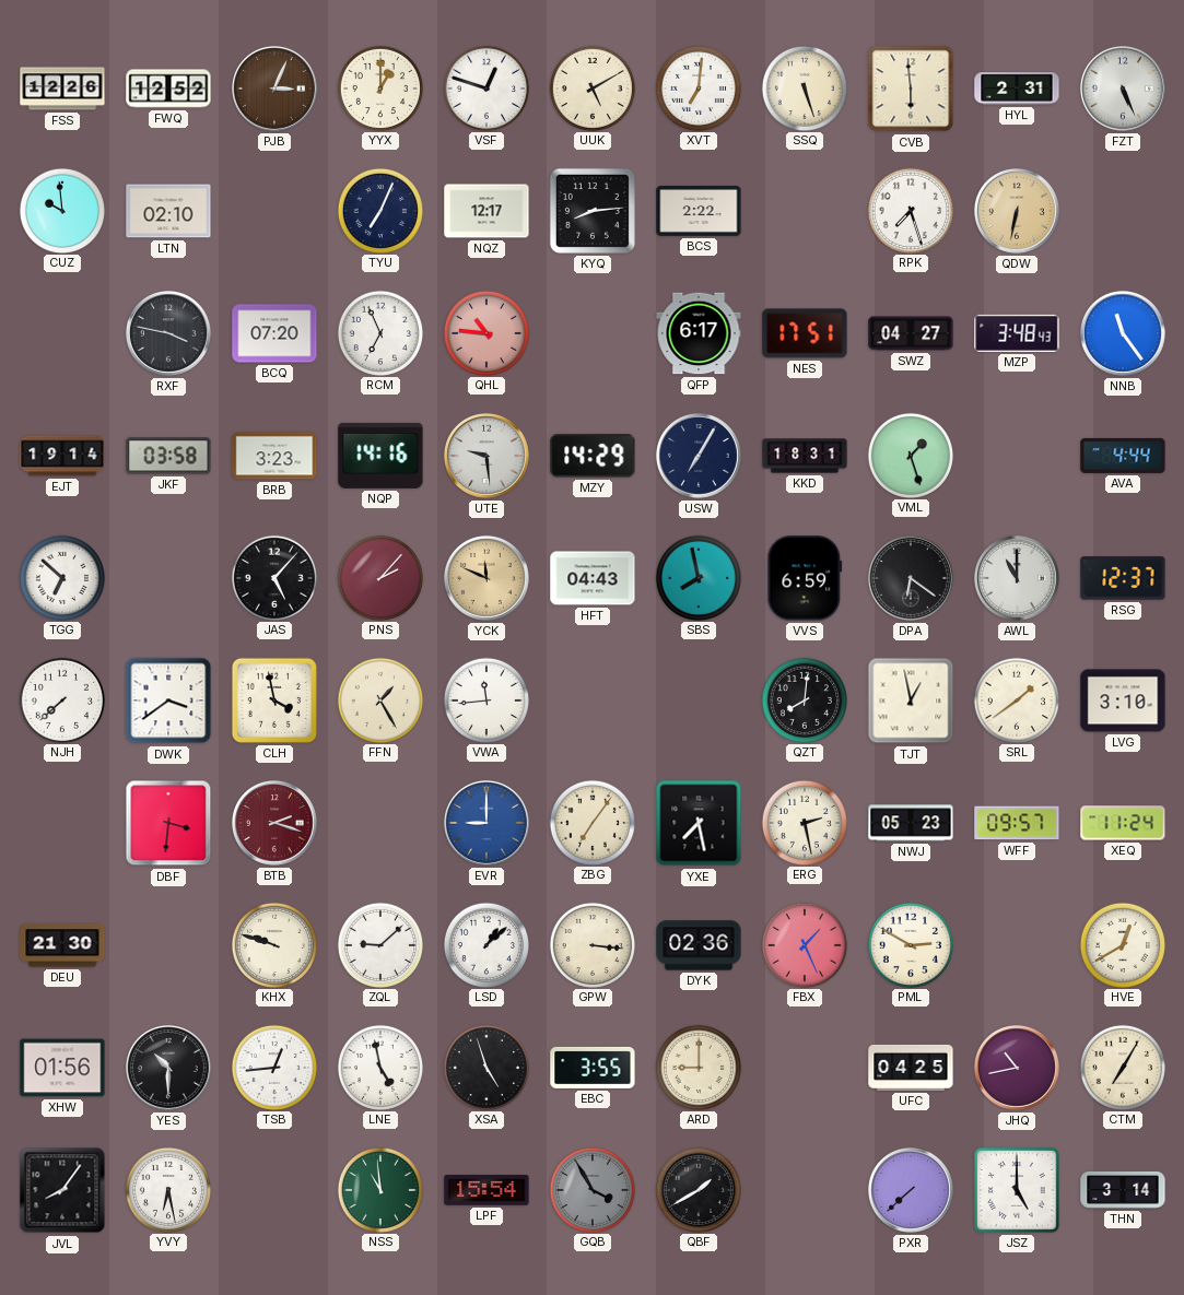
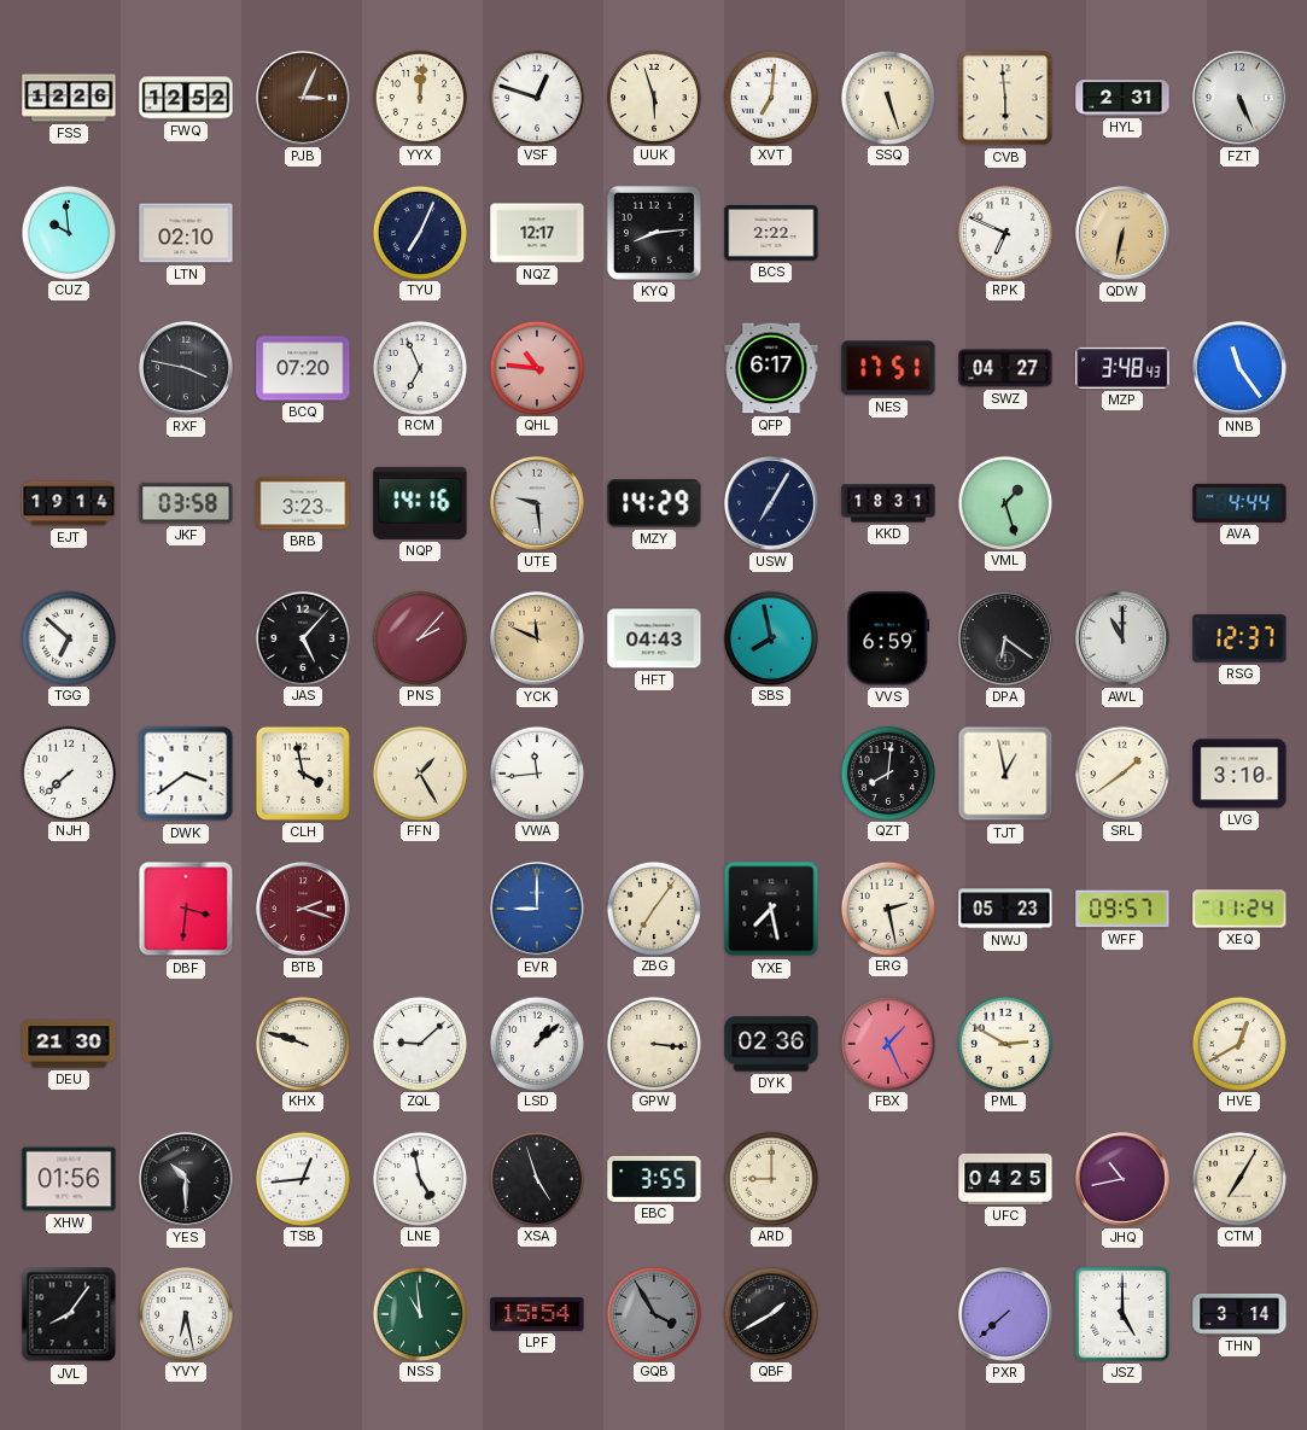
YYX: 1:00 -> 12:01
UUK: 5:10 -> 5:57
RPK: 7:27 -> 6:49
